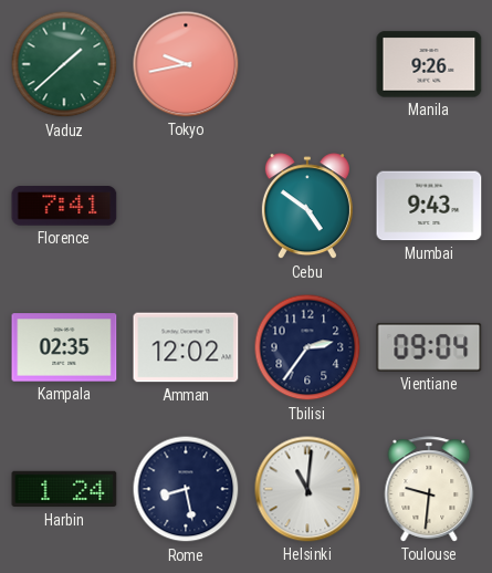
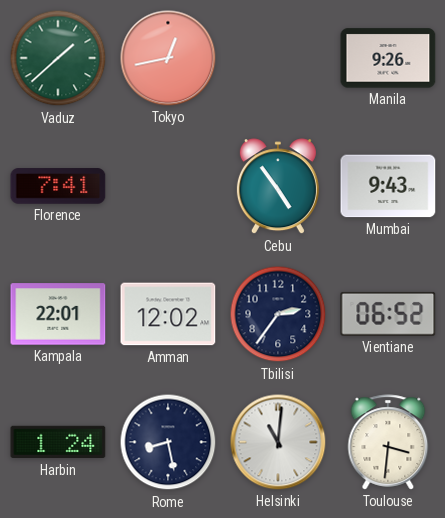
Tokyo: 9:43 -> 12:43
Cebu: 4:51 -> 4:54
Kampala: 02:35 -> 22:01
Vientiane: 09:04 -> 06:52
Toulouse: 9:31 -> 3:31
